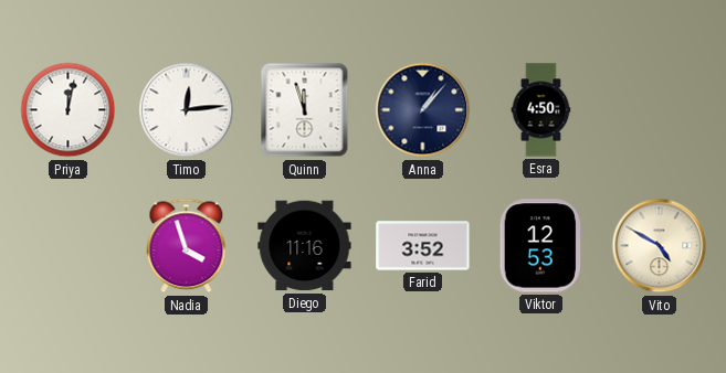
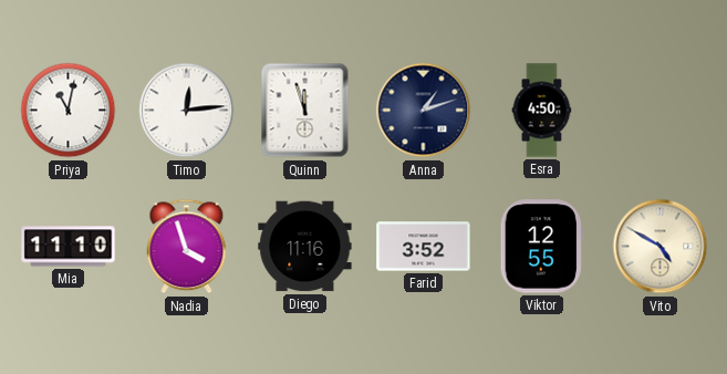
Priya: 12:02 -> 11:02
Anna: 1:07 -> 1:12
Mia: none -> 11:10
Viktor: 12:53 -> 12:55
